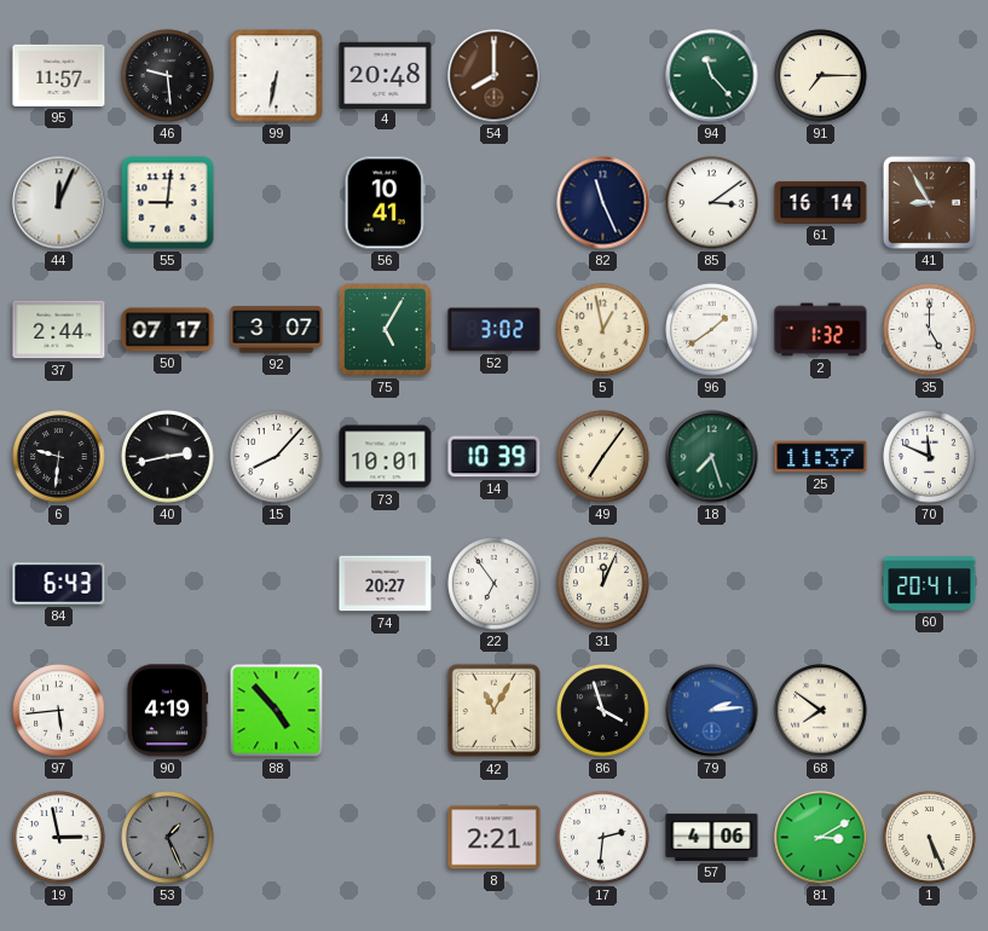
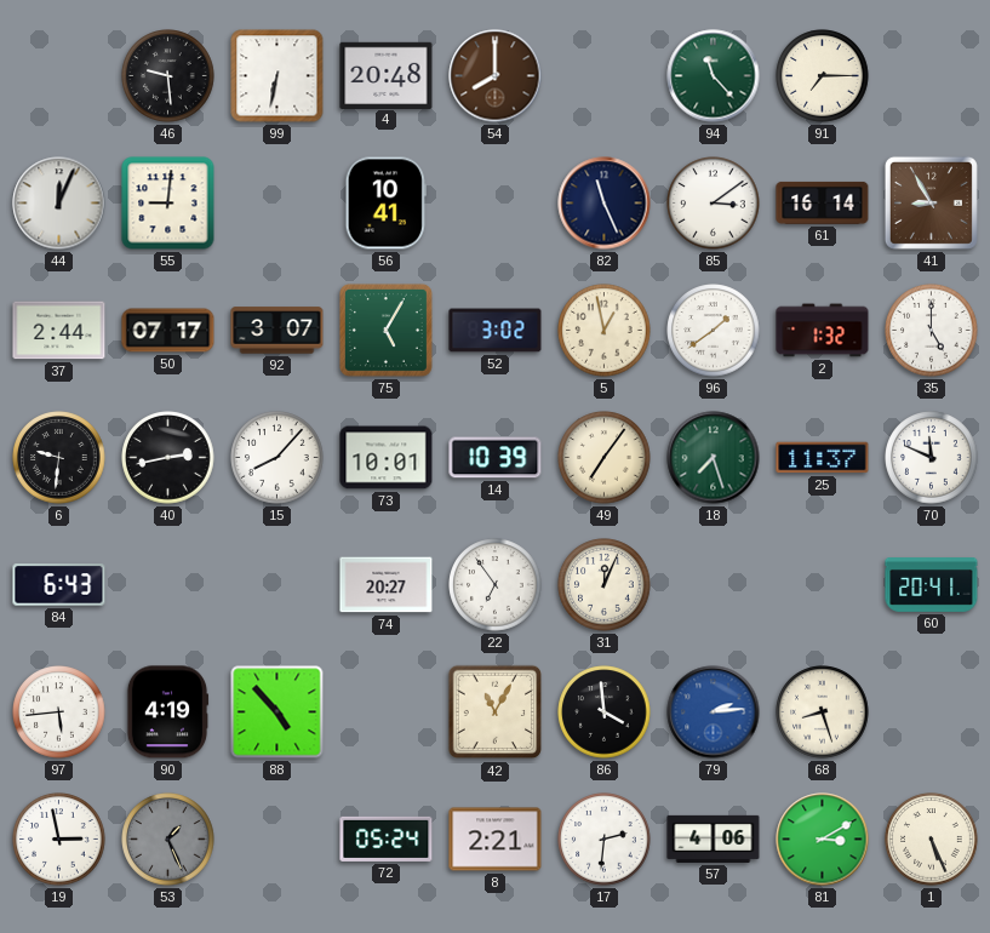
95: 11:57 -> none
86: 3:57 -> 3:59
68: 7:51 -> 8:27
72: none -> 05:24
